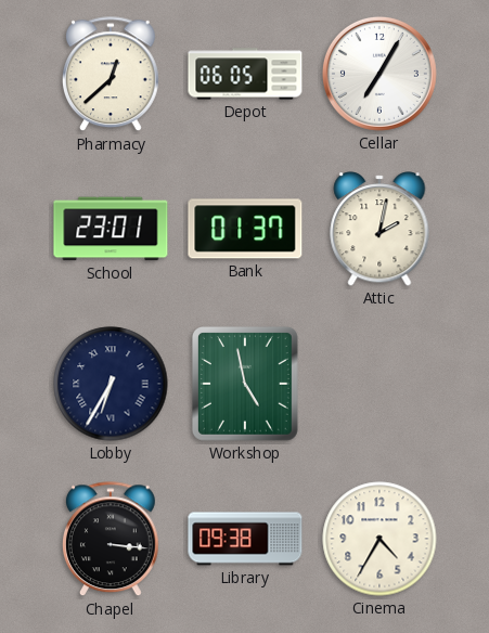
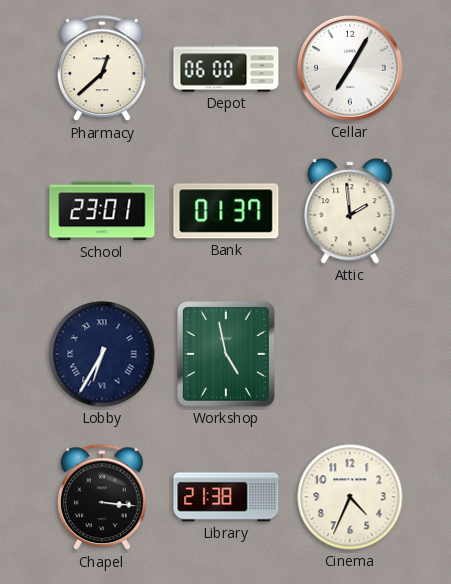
Depot: 06:05 -> 06:00
Attic: 2:02 -> 1:59
Library: 09:38 -> 21:38
Cinema: 4:35 -> 4:34
